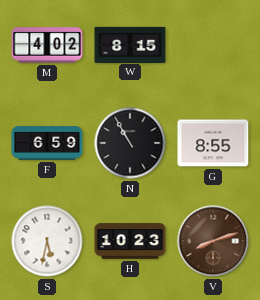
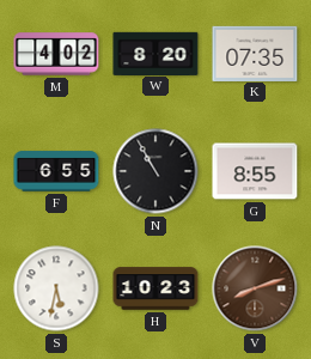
W: 8:15 -> 8:20
K: none -> 07:35
F: 6:59 -> 6:55
